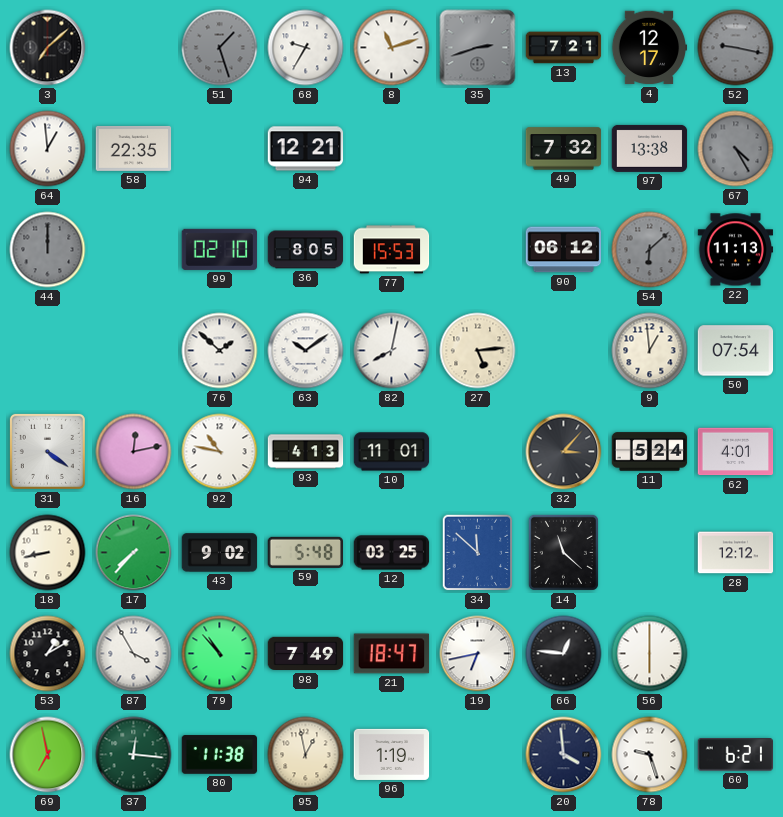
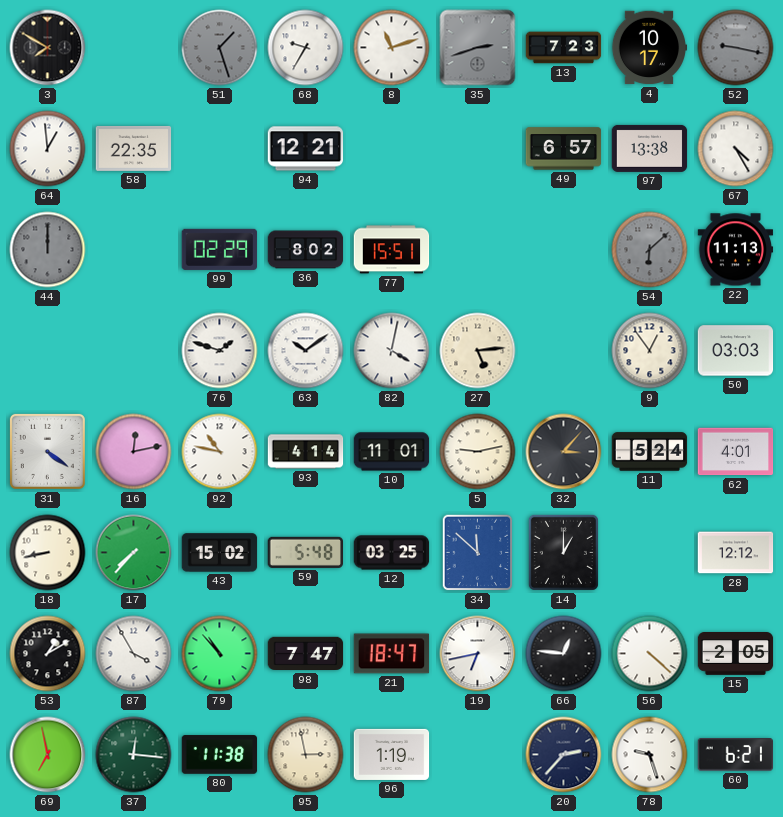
3: 7:08 -> 7:50
13: 7:21 -> 7:23
4: 12:17 -> 10:17
49: 7:32 -> 6:57
67 dial: grey -> white
99: 02:10 -> 02:29
36: 8:05 -> 8:02
77: 15:53 -> 15:51
90: 06:12 -> none
76: 1:52 -> 1:48
82: 8:02 -> 4:02
9: 12:59 -> 12:54
50: 07:54 -> 03:03
93: 4:13 -> 4:14
5: none -> 9:13
43: 9:02 -> 15:02
14: 11:22 -> 1:00
98: 7:49 -> 7:47
56: 6:00 -> 4:22
15: none -> 2:05
95: 12:58 -> 2:58
20: 3:59 -> 2:37
